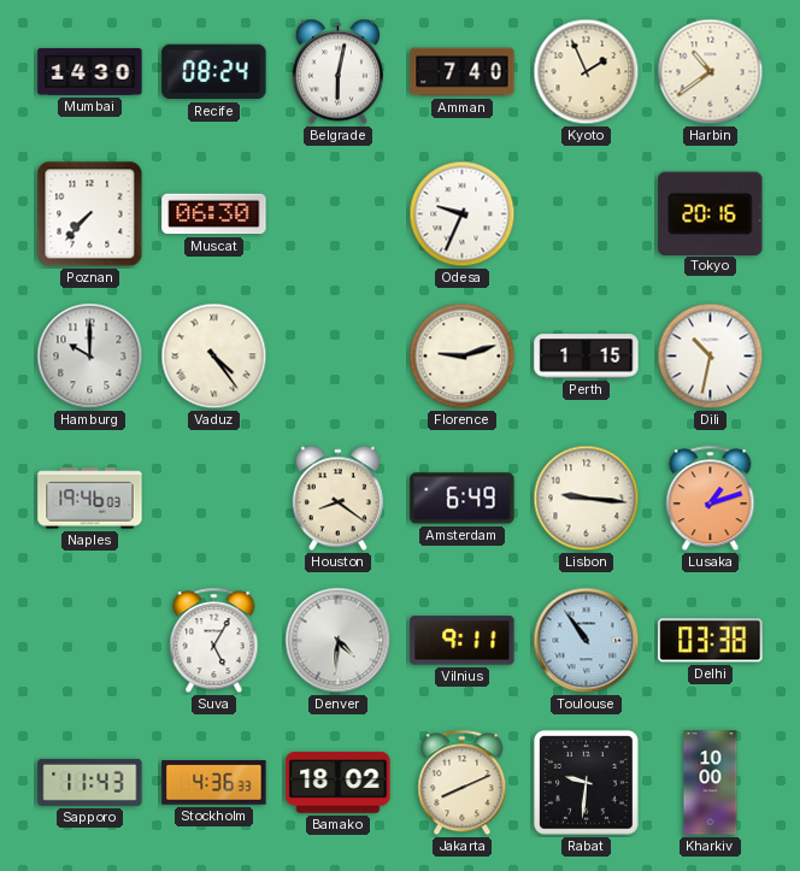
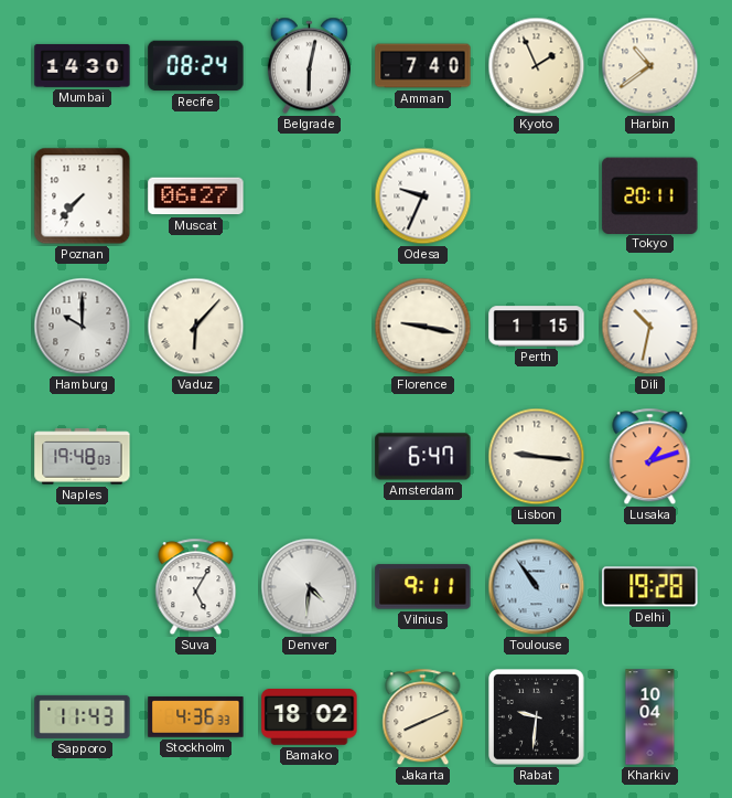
Muscat: 06:30 -> 06:27
Tokyo: 20:16 -> 20:11
Vaduz: 4:24 -> 6:07
Florence: 9:12 -> 9:17
Naples: 19:46 -> 19:48
Houston: 8:21 -> none
Amsterdam: 6:49 -> 6:47
Delhi: 03:38 -> 19:28
Kharkiv: 10:00 -> 10:04
